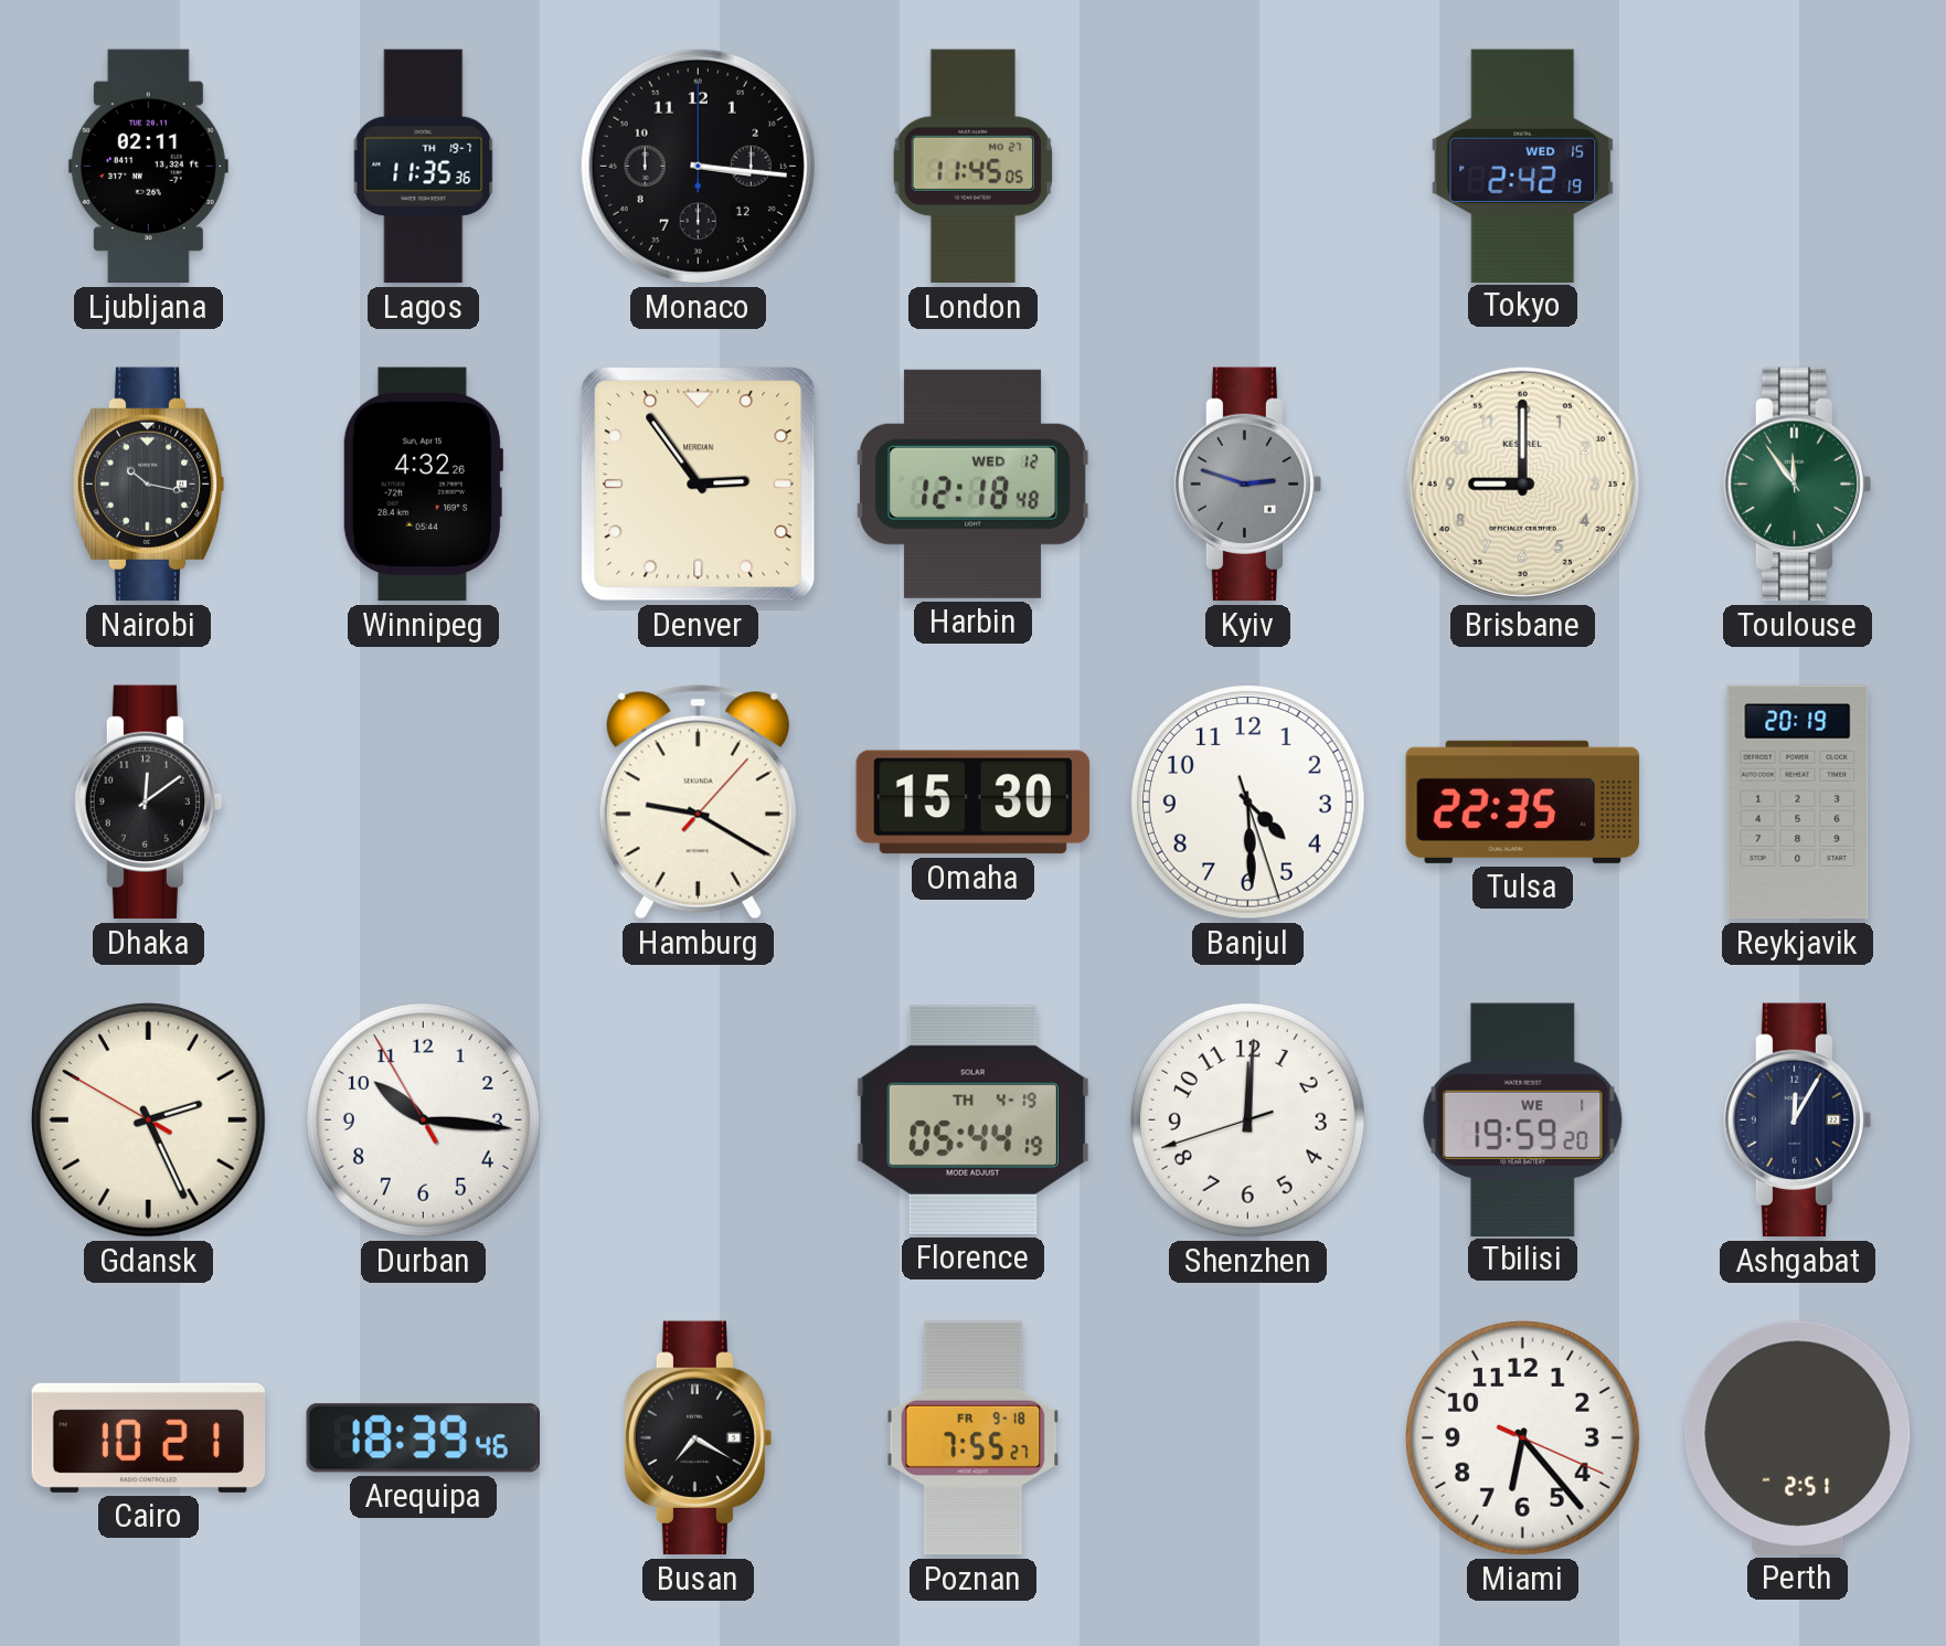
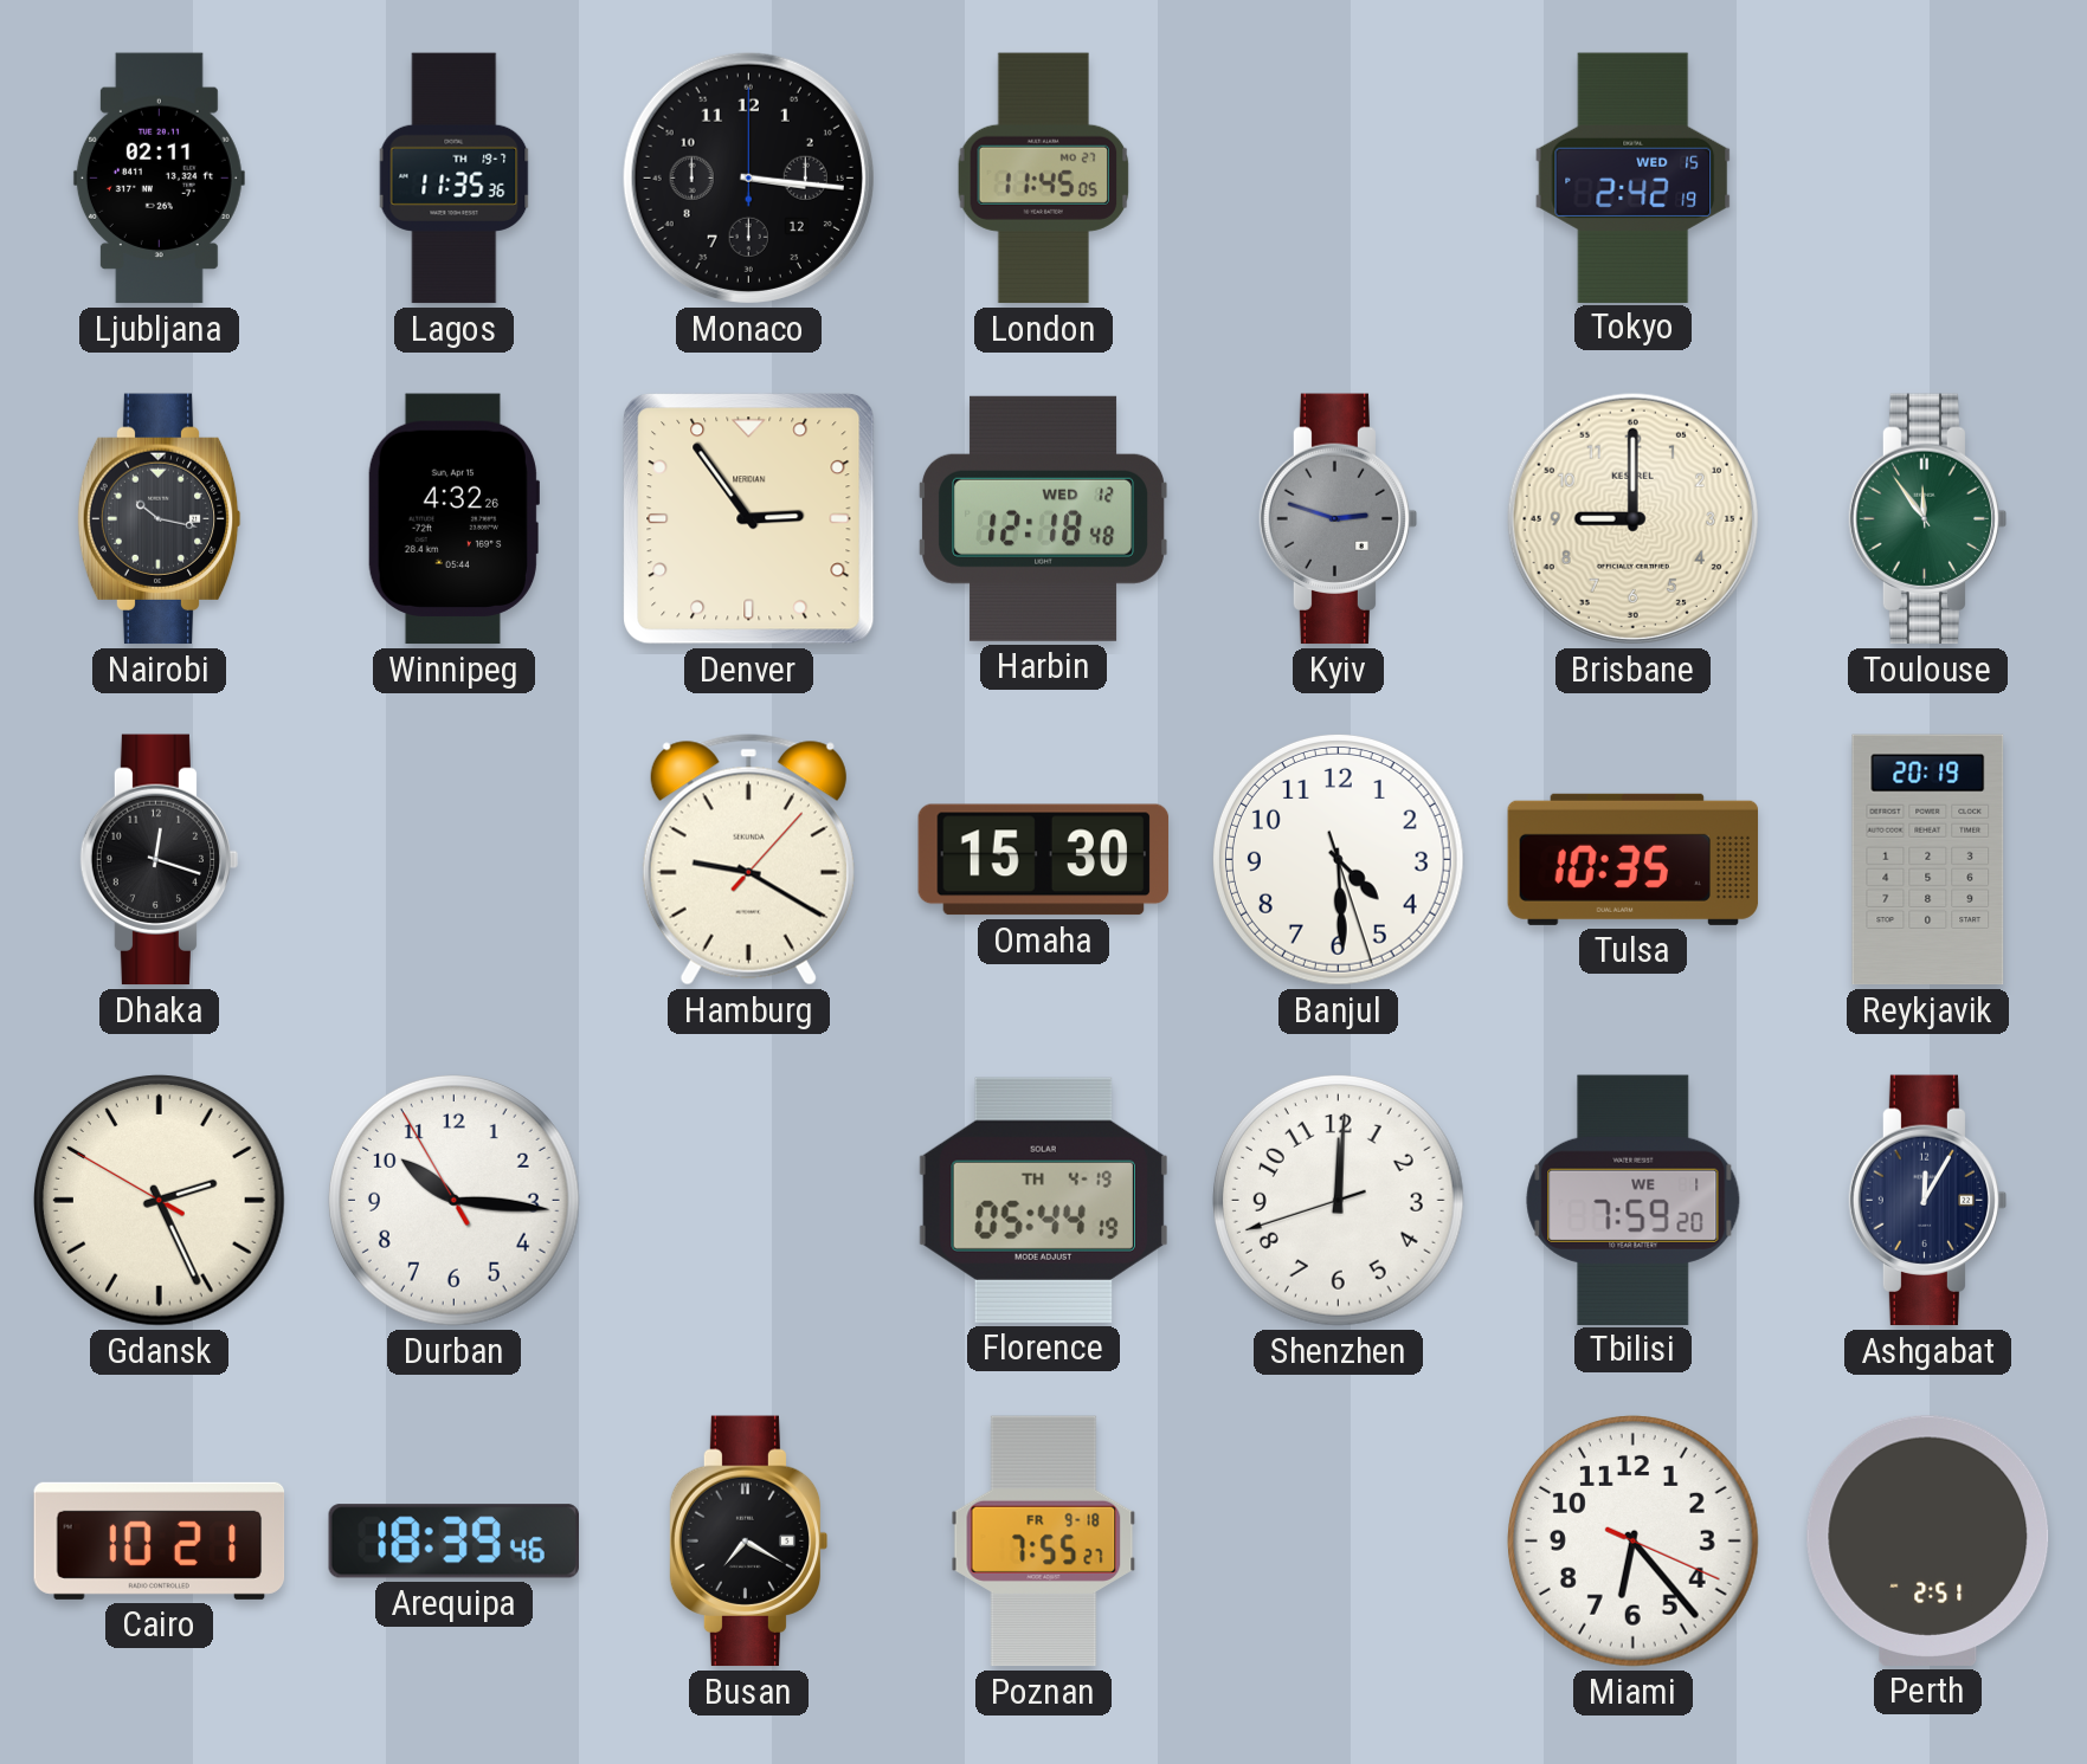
Dhaka: 12:09 -> 12:18
Tulsa: 22:35 -> 10:35
Tbilisi: 19:59 -> 7:59
